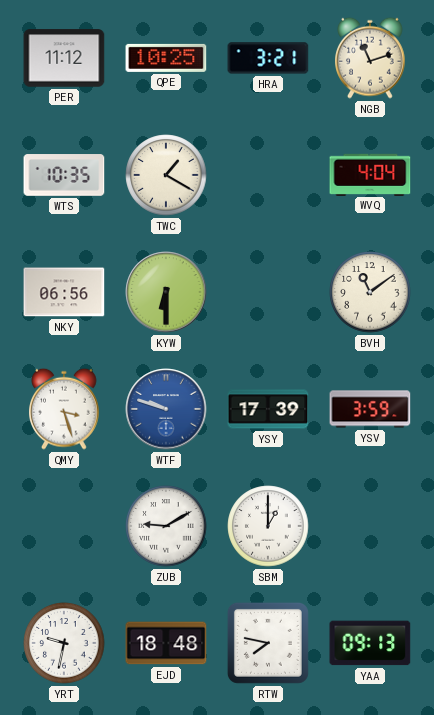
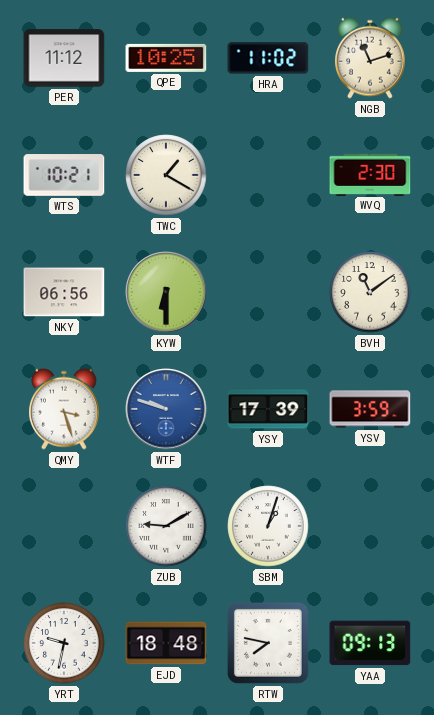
HRA: 3:21 -> 11:02
WTS: 10:35 -> 10:21
WVQ: 4:04 -> 2:30
SBM: 1:00 -> 1:03
